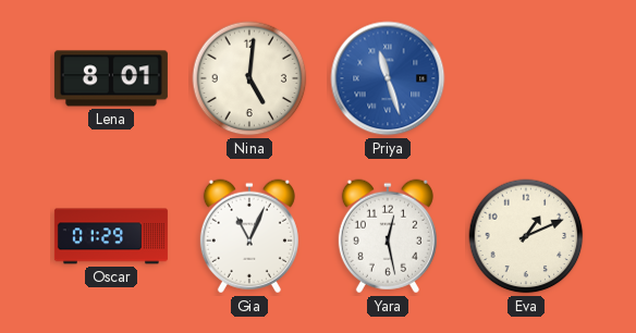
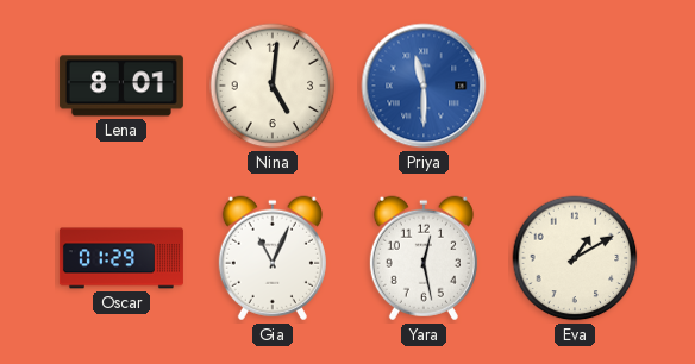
Priya: 11:27 -> 11:30
Eva: 1:11 -> 1:10
